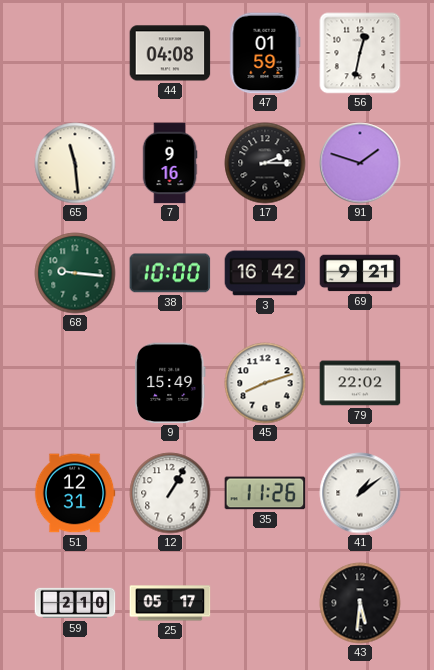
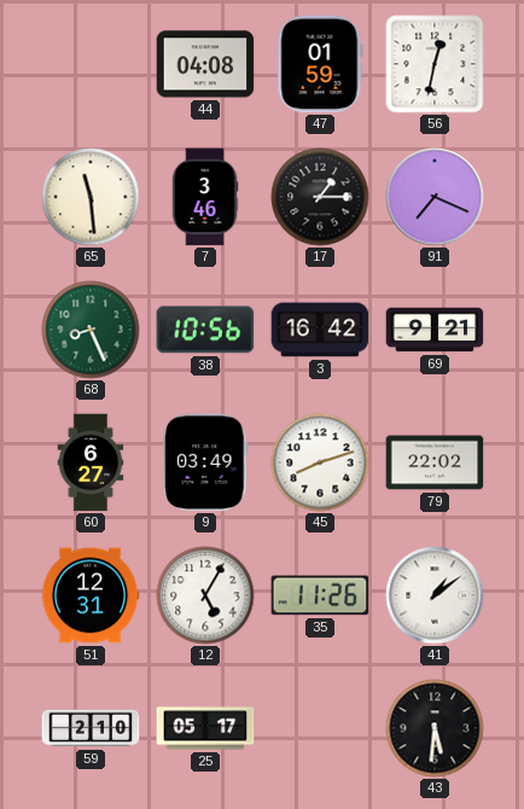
7: 9:16 -> 3:46
17: 2:15 -> 1:15
91: 1:48 -> 7:19
68: 9:16 -> 8:26
38: 10:00 -> 10:56
60: none -> 6:27
9: 15:49 -> 03:49
12: 1:05 -> 5:05
